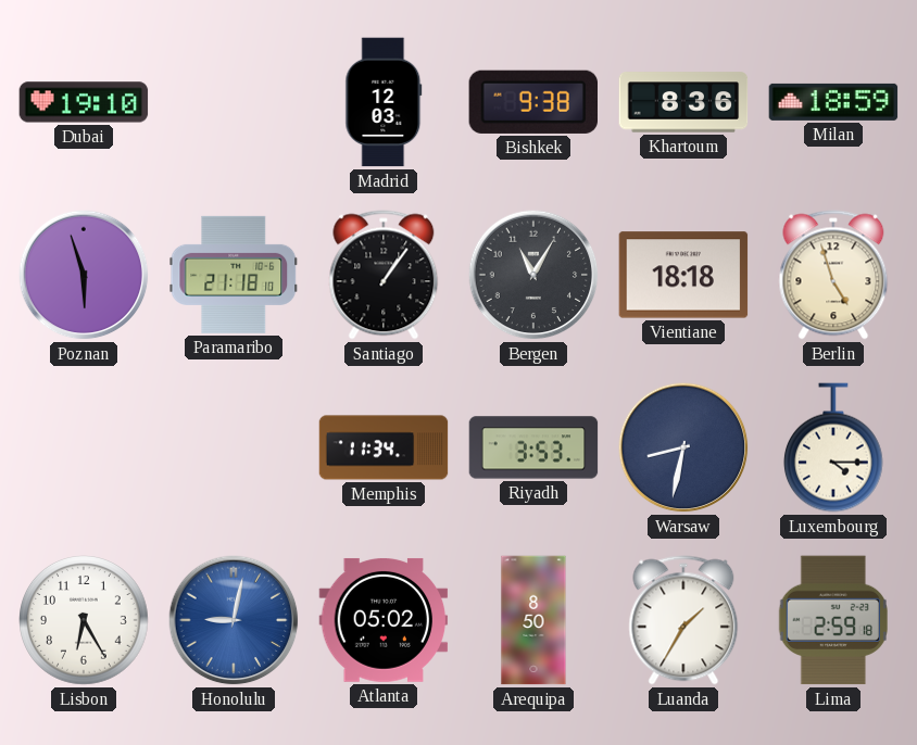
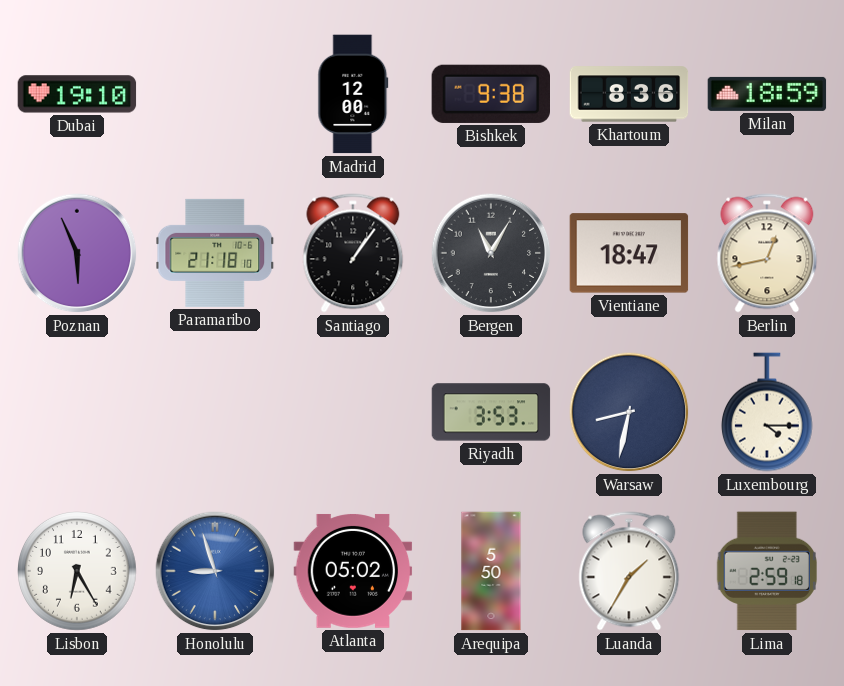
Madrid: 12:03 -> 12:00
Poznan: 5:57 -> 5:56
Vientiane: 18:18 -> 18:47
Berlin: 4:57 -> 12:43
Memphis: 11:34 -> none
Honolulu: 9:02 -> 8:57
Arequipa: 8:50 -> 5:50
